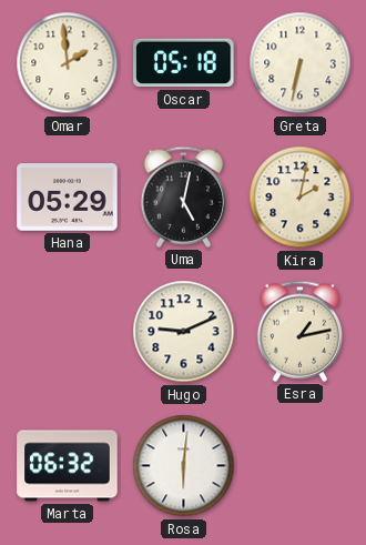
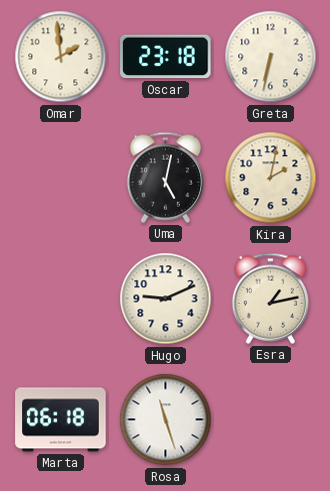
Oscar: 05:18 -> 23:18
Hana: 05:29 -> none
Marta: 06:32 -> 06:18
Rosa: 6:01 -> 11:27
